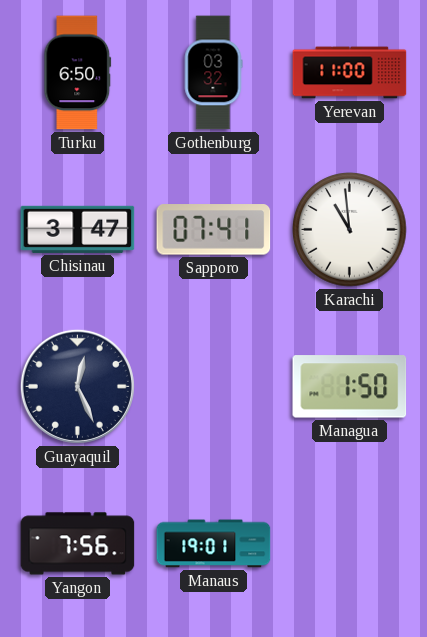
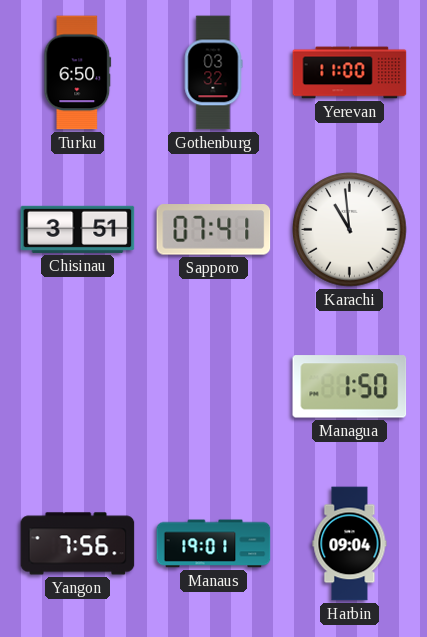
Chisinau: 3:47 -> 3:51
Guayaquil: 12:26 -> none
Harbin: none -> 09:04
